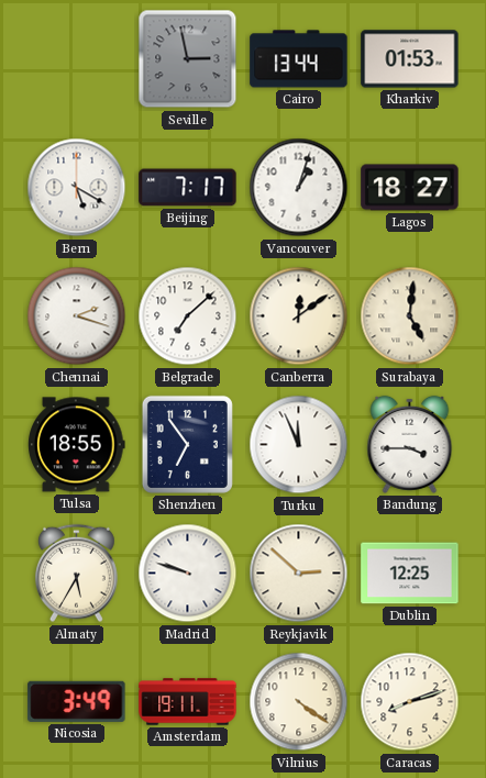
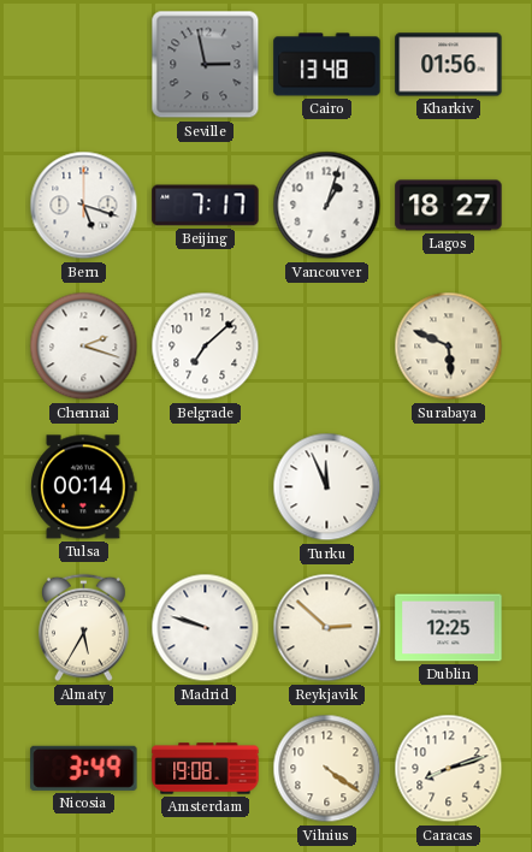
Cairo: 13:44 -> 13:48
Kharkiv: 01:53 -> 01:56
Bern: 5:20 -> 5:18
Canberra: 12:09 -> none
Surabaya: 5:01 -> 5:49
Tulsa: 18:55 -> 00:14
Shenzhen: 6:54 -> none
Bandung: 3:45 -> none
Amsterdam: 19:11 -> 19:08
